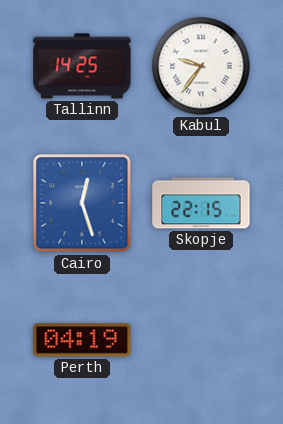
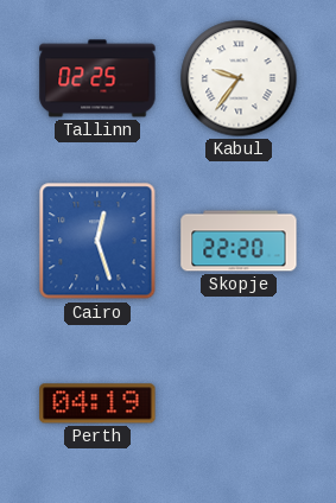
Tallinn: 14:25 -> 02:25
Skopje: 22:15 -> 22:20
